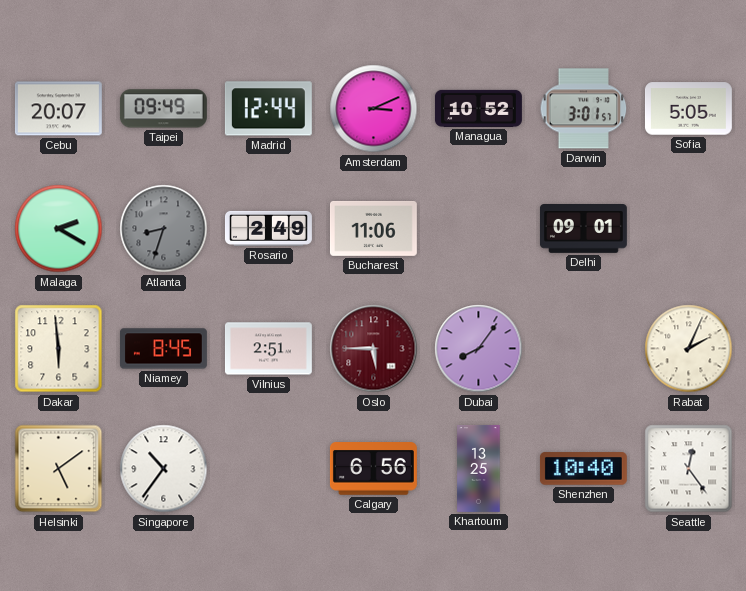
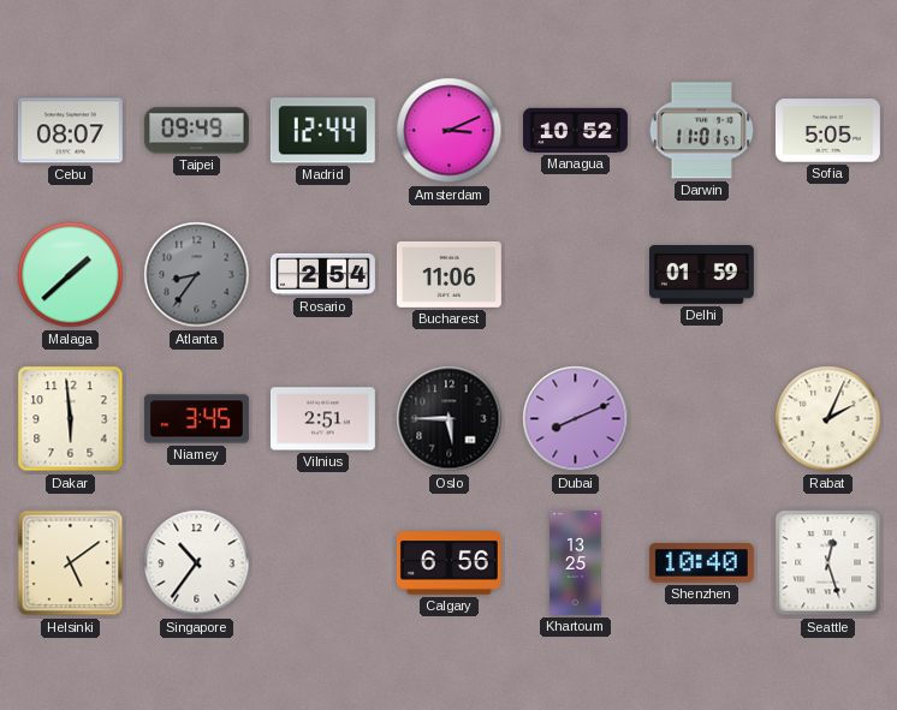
Cebu: 20:07 -> 08:07
Darwin: 3:01 -> 11:01
Malaga: 2:20 -> 1:38
Atlanta: 8:33 -> 8:36
Rosario: 2:49 -> 2:54
Delhi: 09:01 -> 01:59
Niamey: 8:45 -> 3:45
Oslo dial: burgundy -> black
Dubai: 8:06 -> 8:11
Seattle: 12:24 -> 12:27
